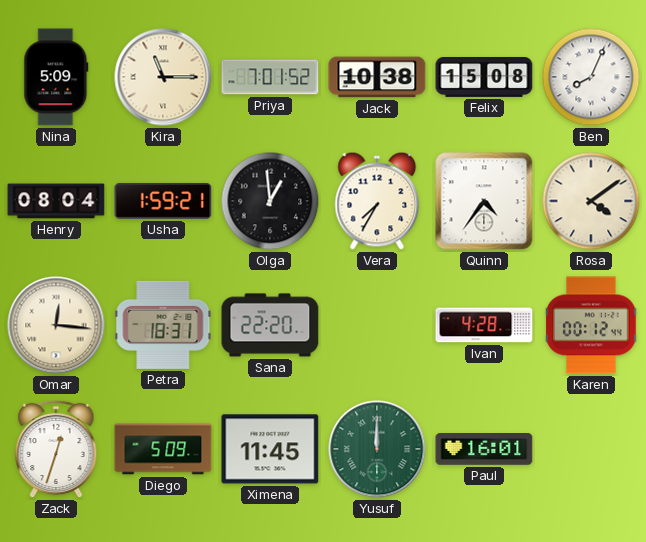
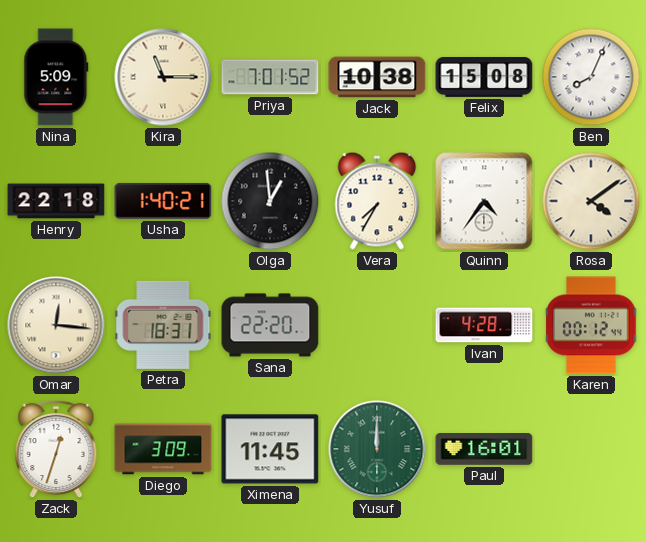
Henry: 08:04 -> 22:18
Usha: 1:59 -> 1:40
Diego: 5:09 -> 3:09
